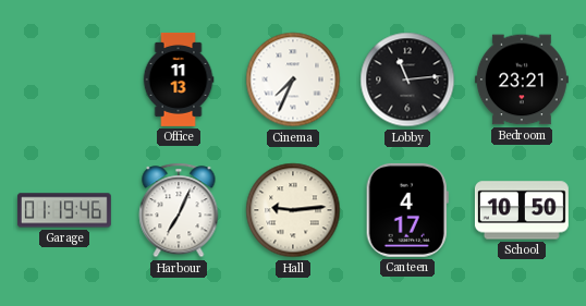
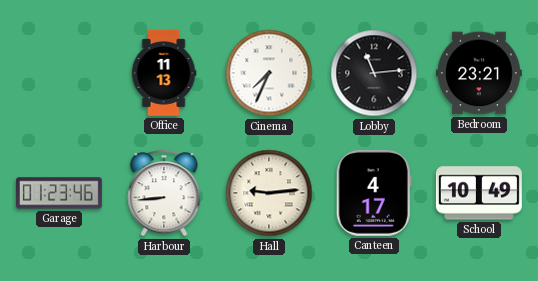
Garage: 01:19 -> 01:23
Harbour: 7:04 -> 8:44
School: 10:50 -> 10:49
